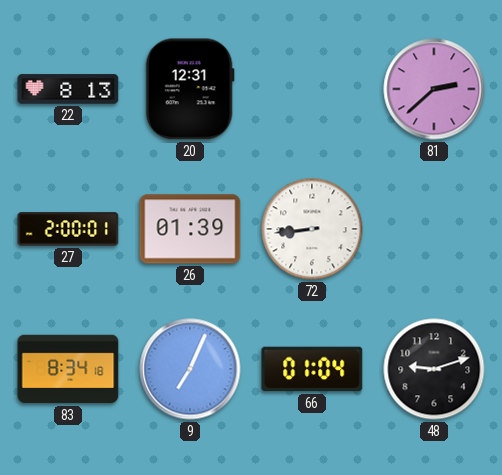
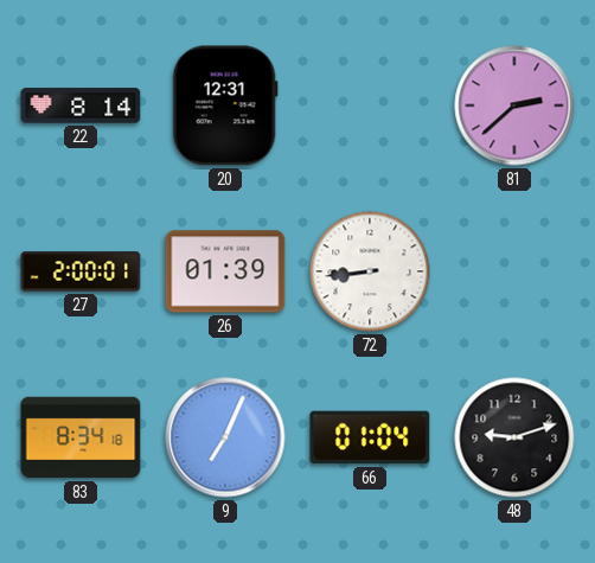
22: 8:13 -> 8:14
